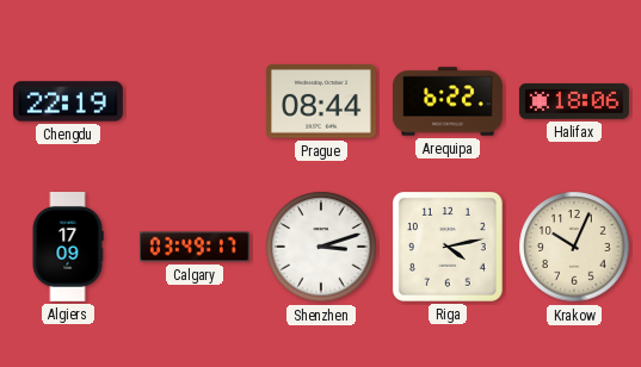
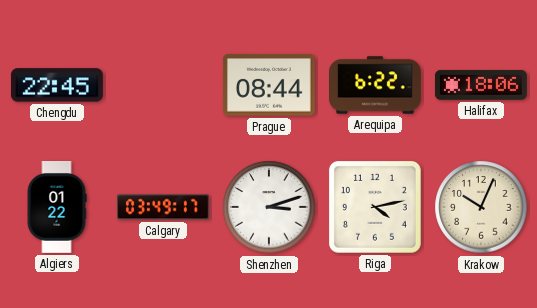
Chengdu: 22:19 -> 22:45
Algiers: 17:09 -> 01:22
